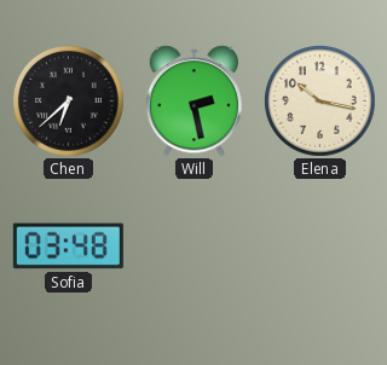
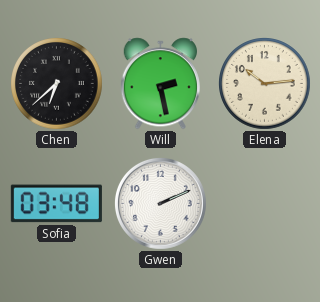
Elena: 10:17 -> 10:14
Gwen: none -> 2:11
